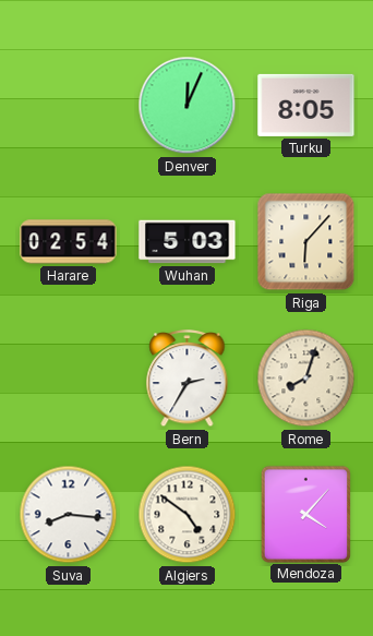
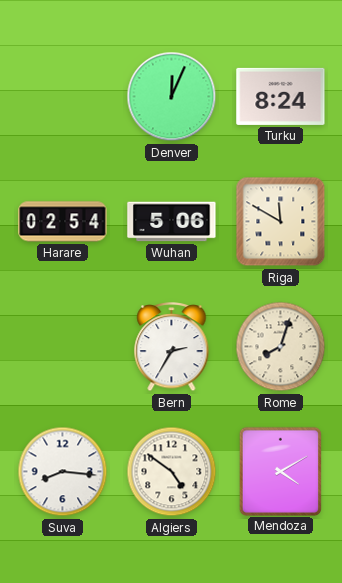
Turku: 8:05 -> 8:24
Wuhan: 5:03 -> 5:06
Riga: 6:07 -> 11:50
Mendoza: 4:07 -> 4:10
